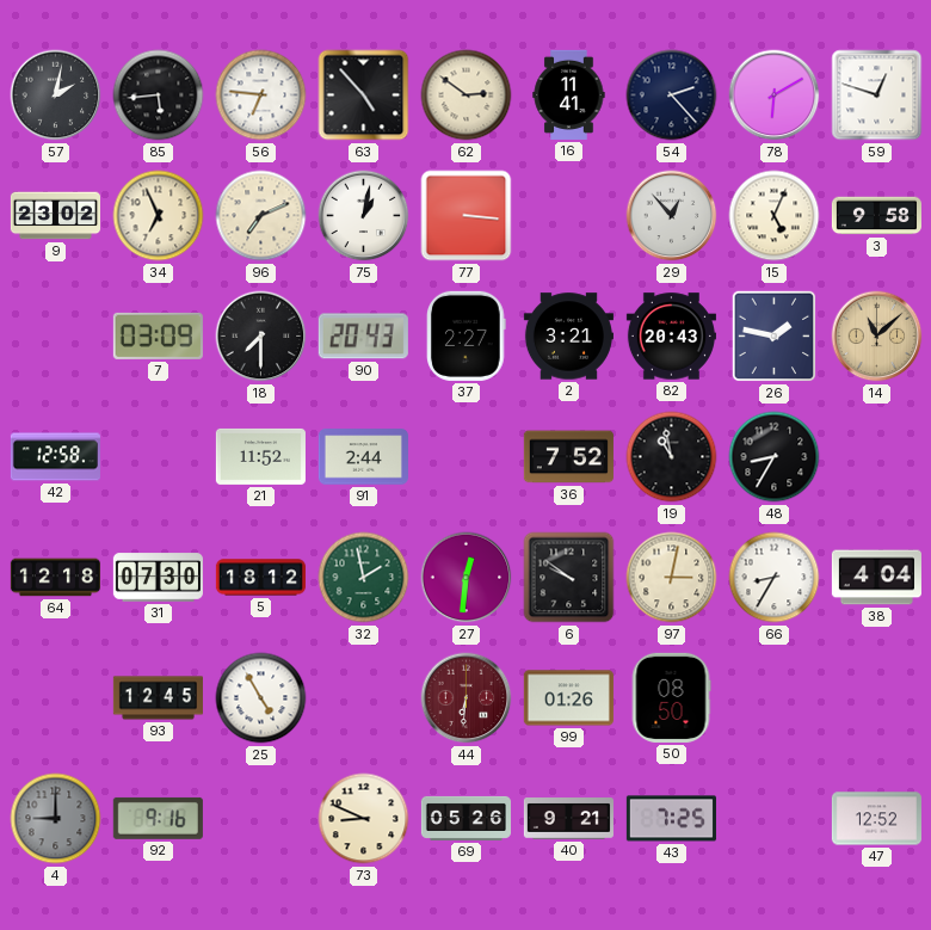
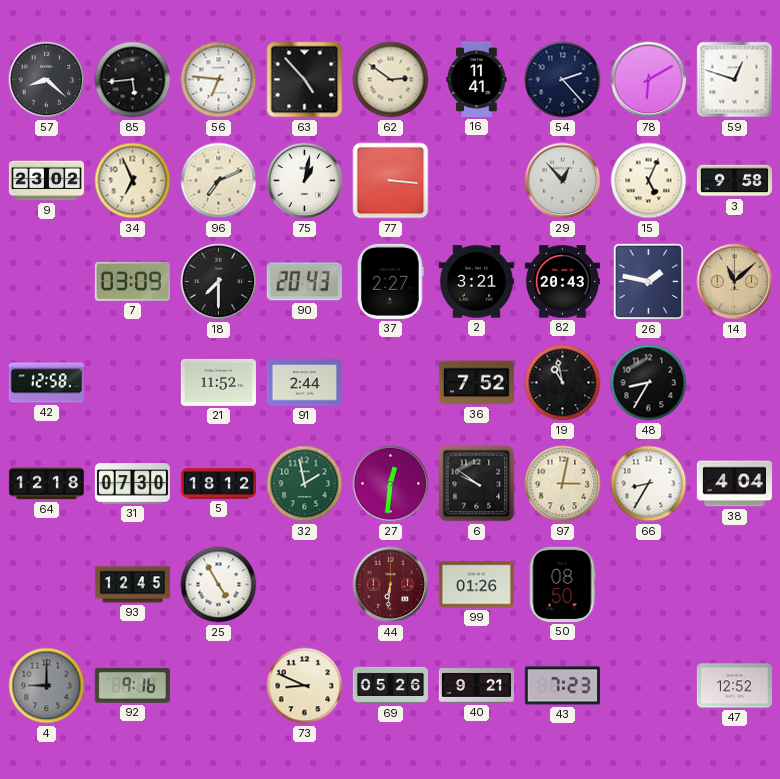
57: 2:02 -> 8:22
43: 7:25 -> 7:23
